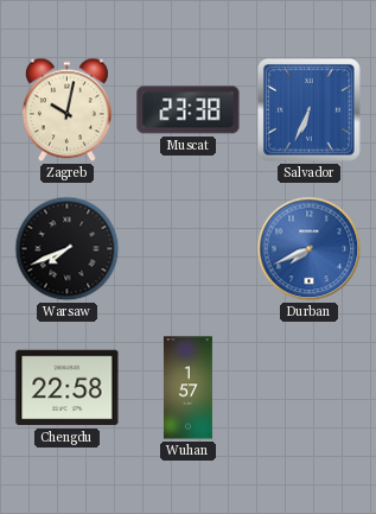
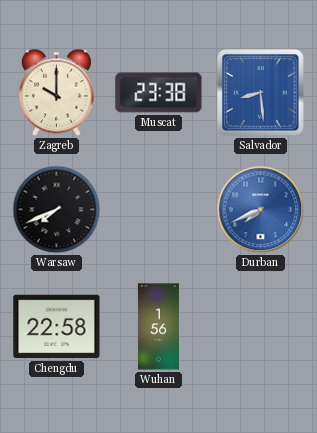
Zagreb: 10:02 -> 10:00
Salvador: 6:34 -> 8:29
Wuhan: 1:57 -> 1:56
